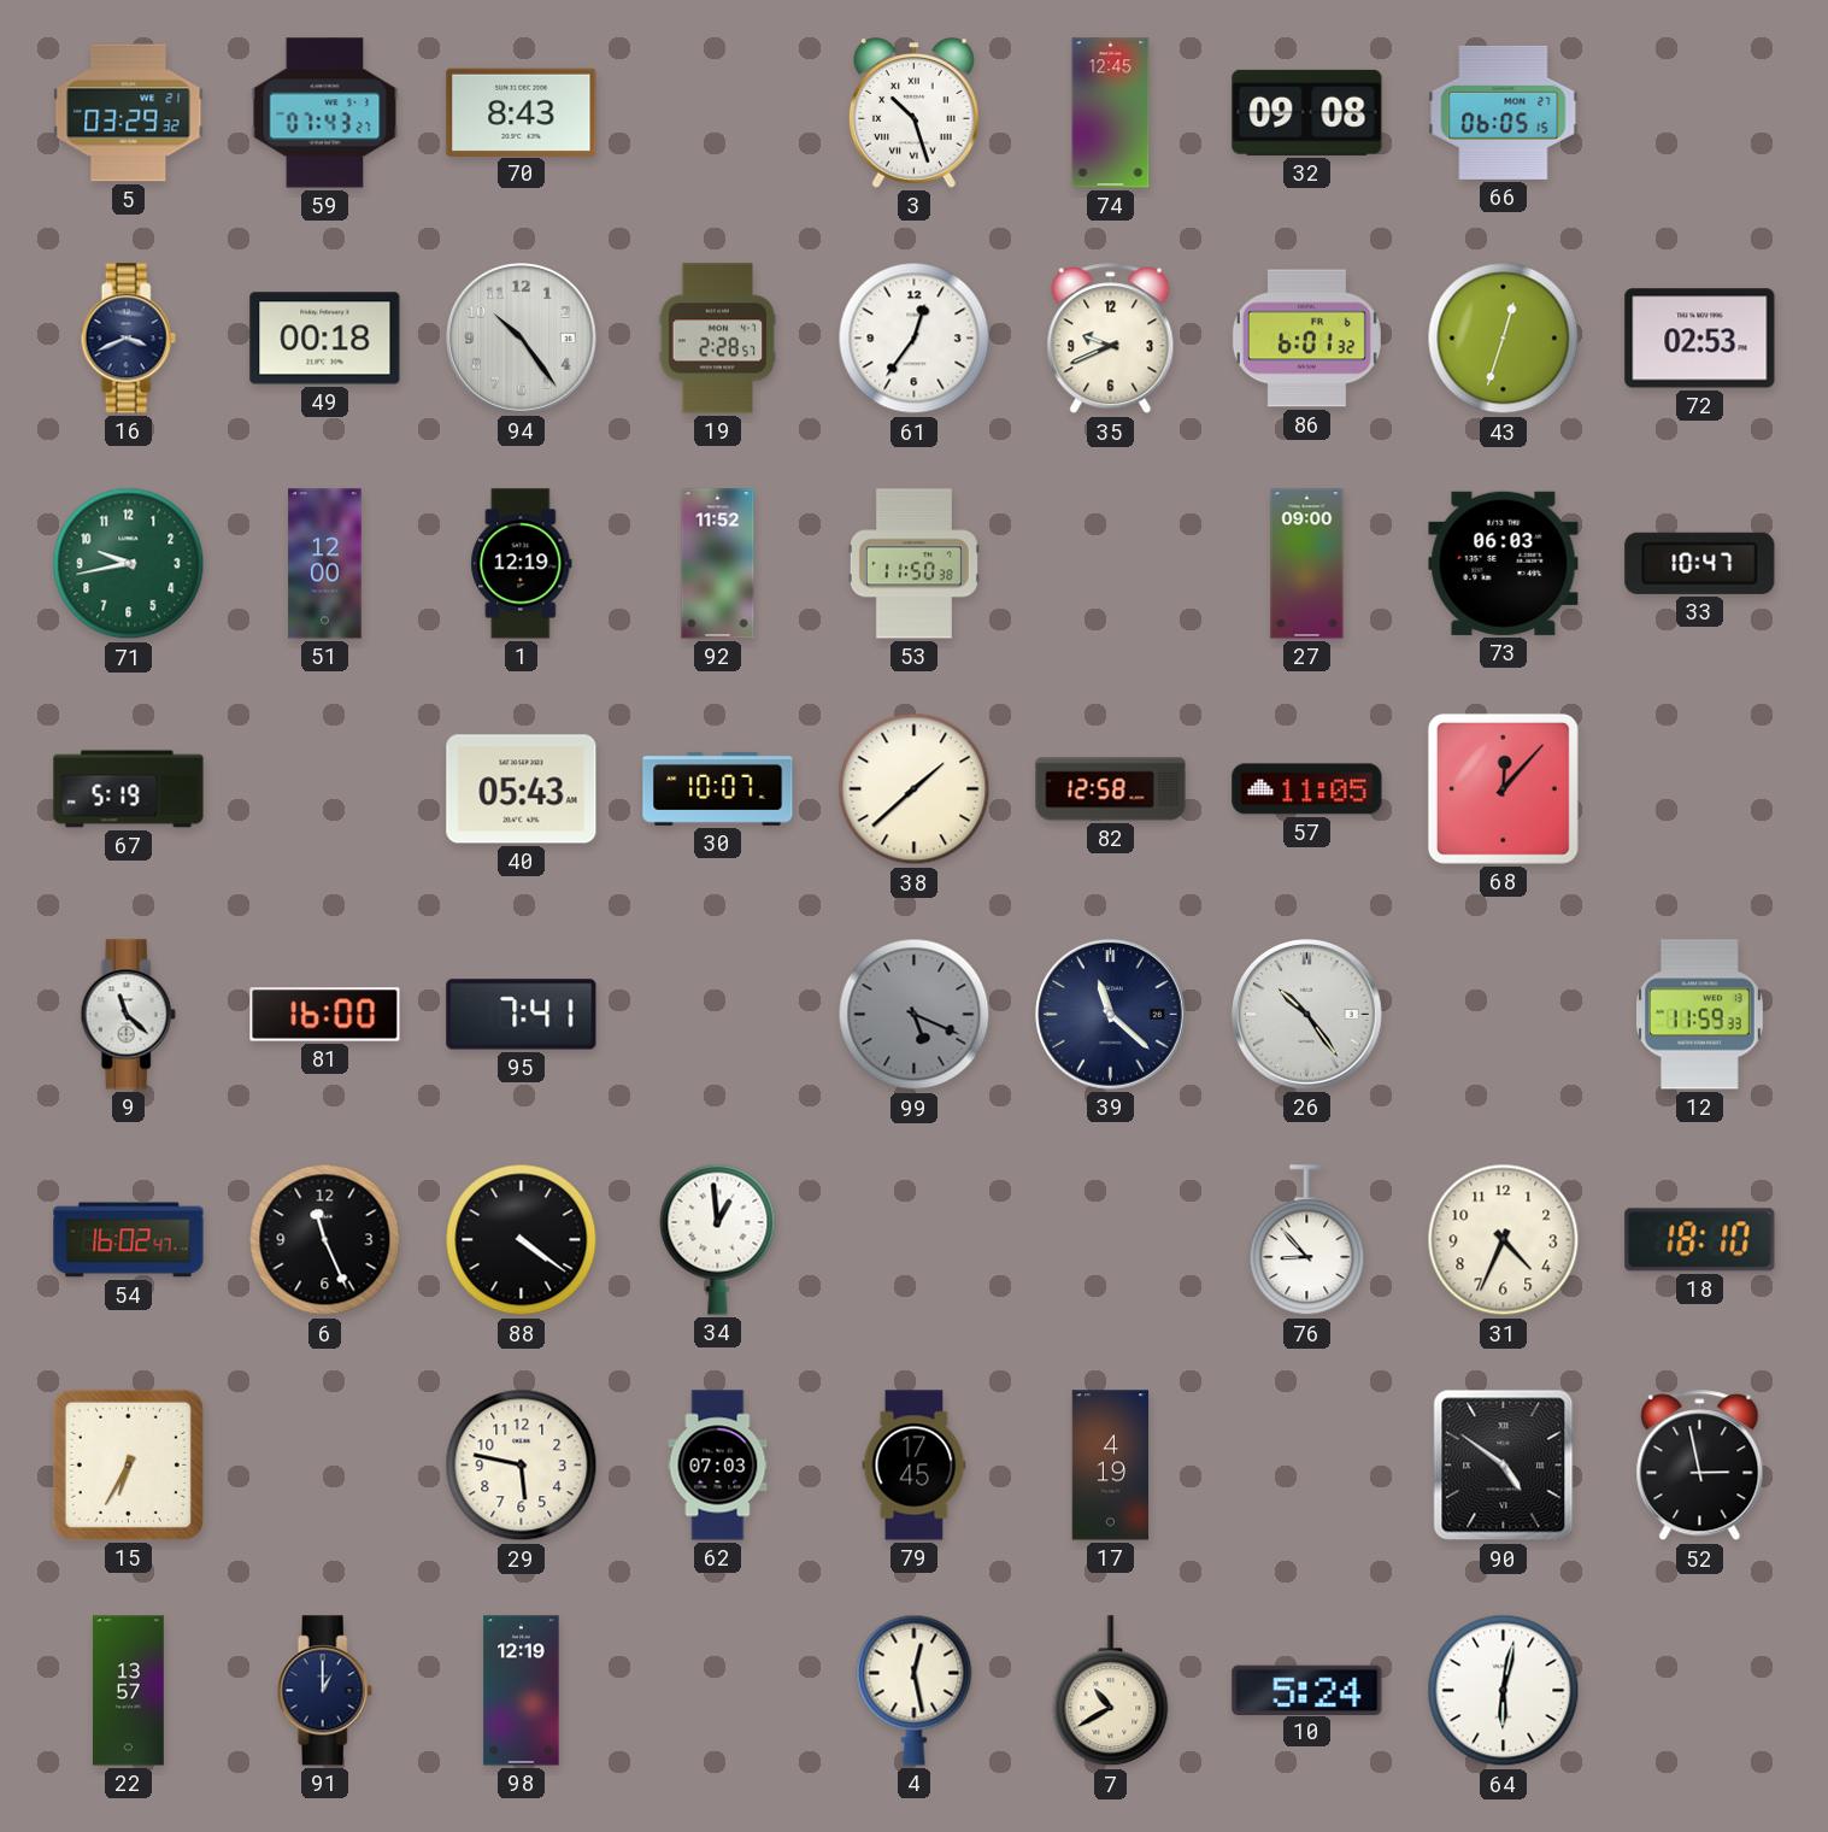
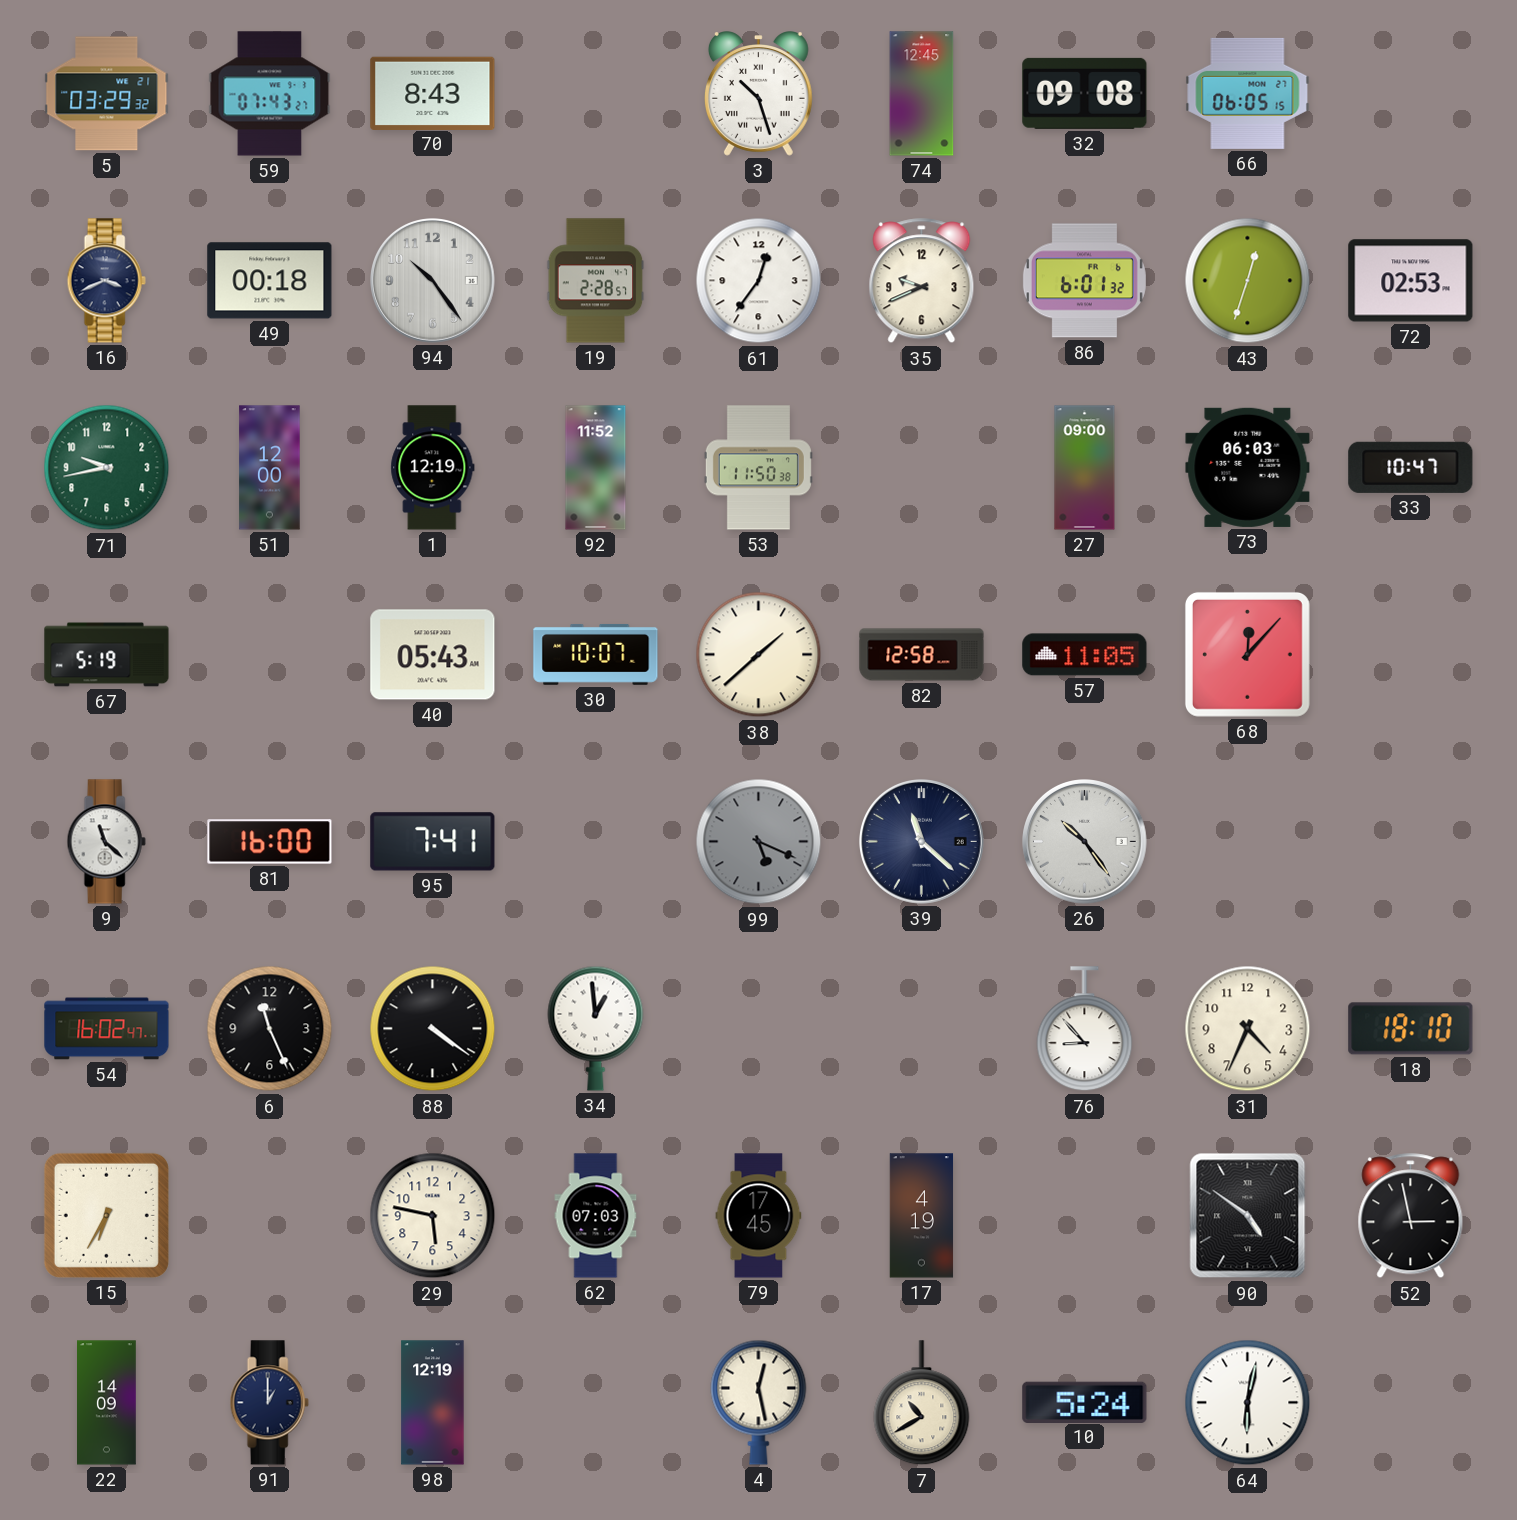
12: 11:59 -> none
22: 13:57 -> 14:09
